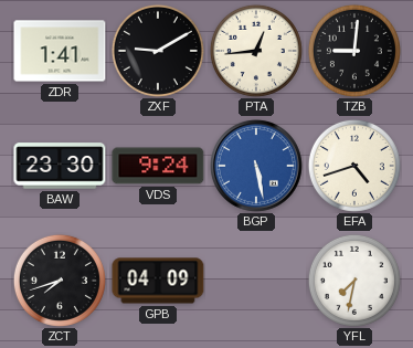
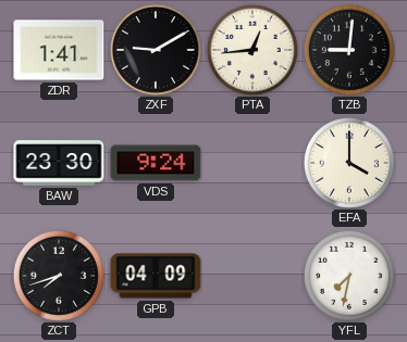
BGP: 5:28 -> none
EFA: 4:42 -> 4:00
